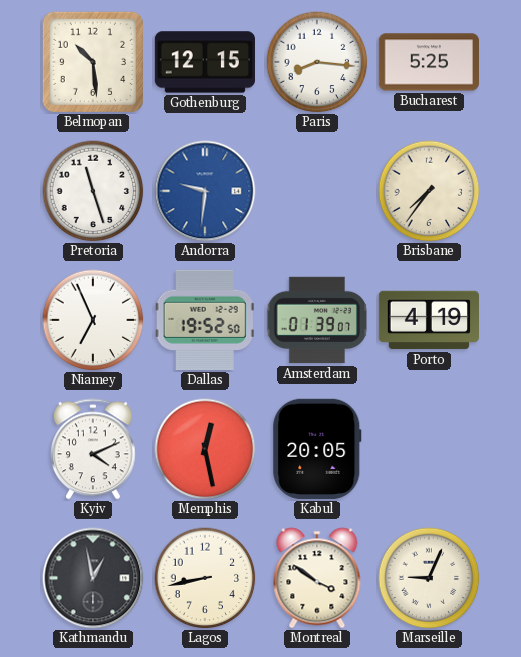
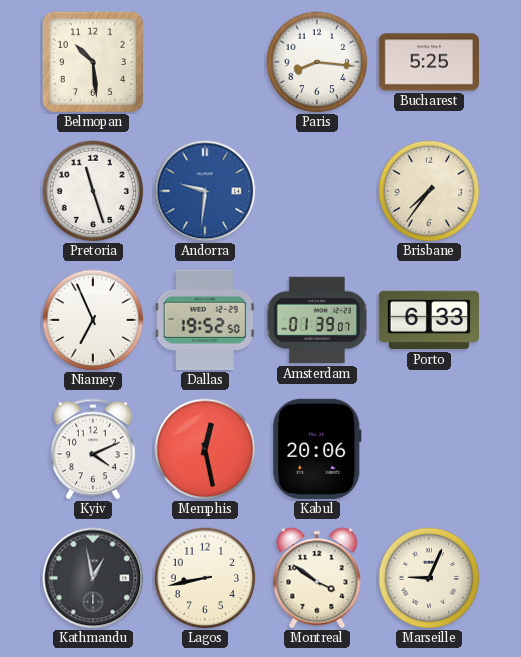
Gothenburg: 12:15 -> none
Porto: 4:19 -> 6:33
Kabul: 20:05 -> 20:06
